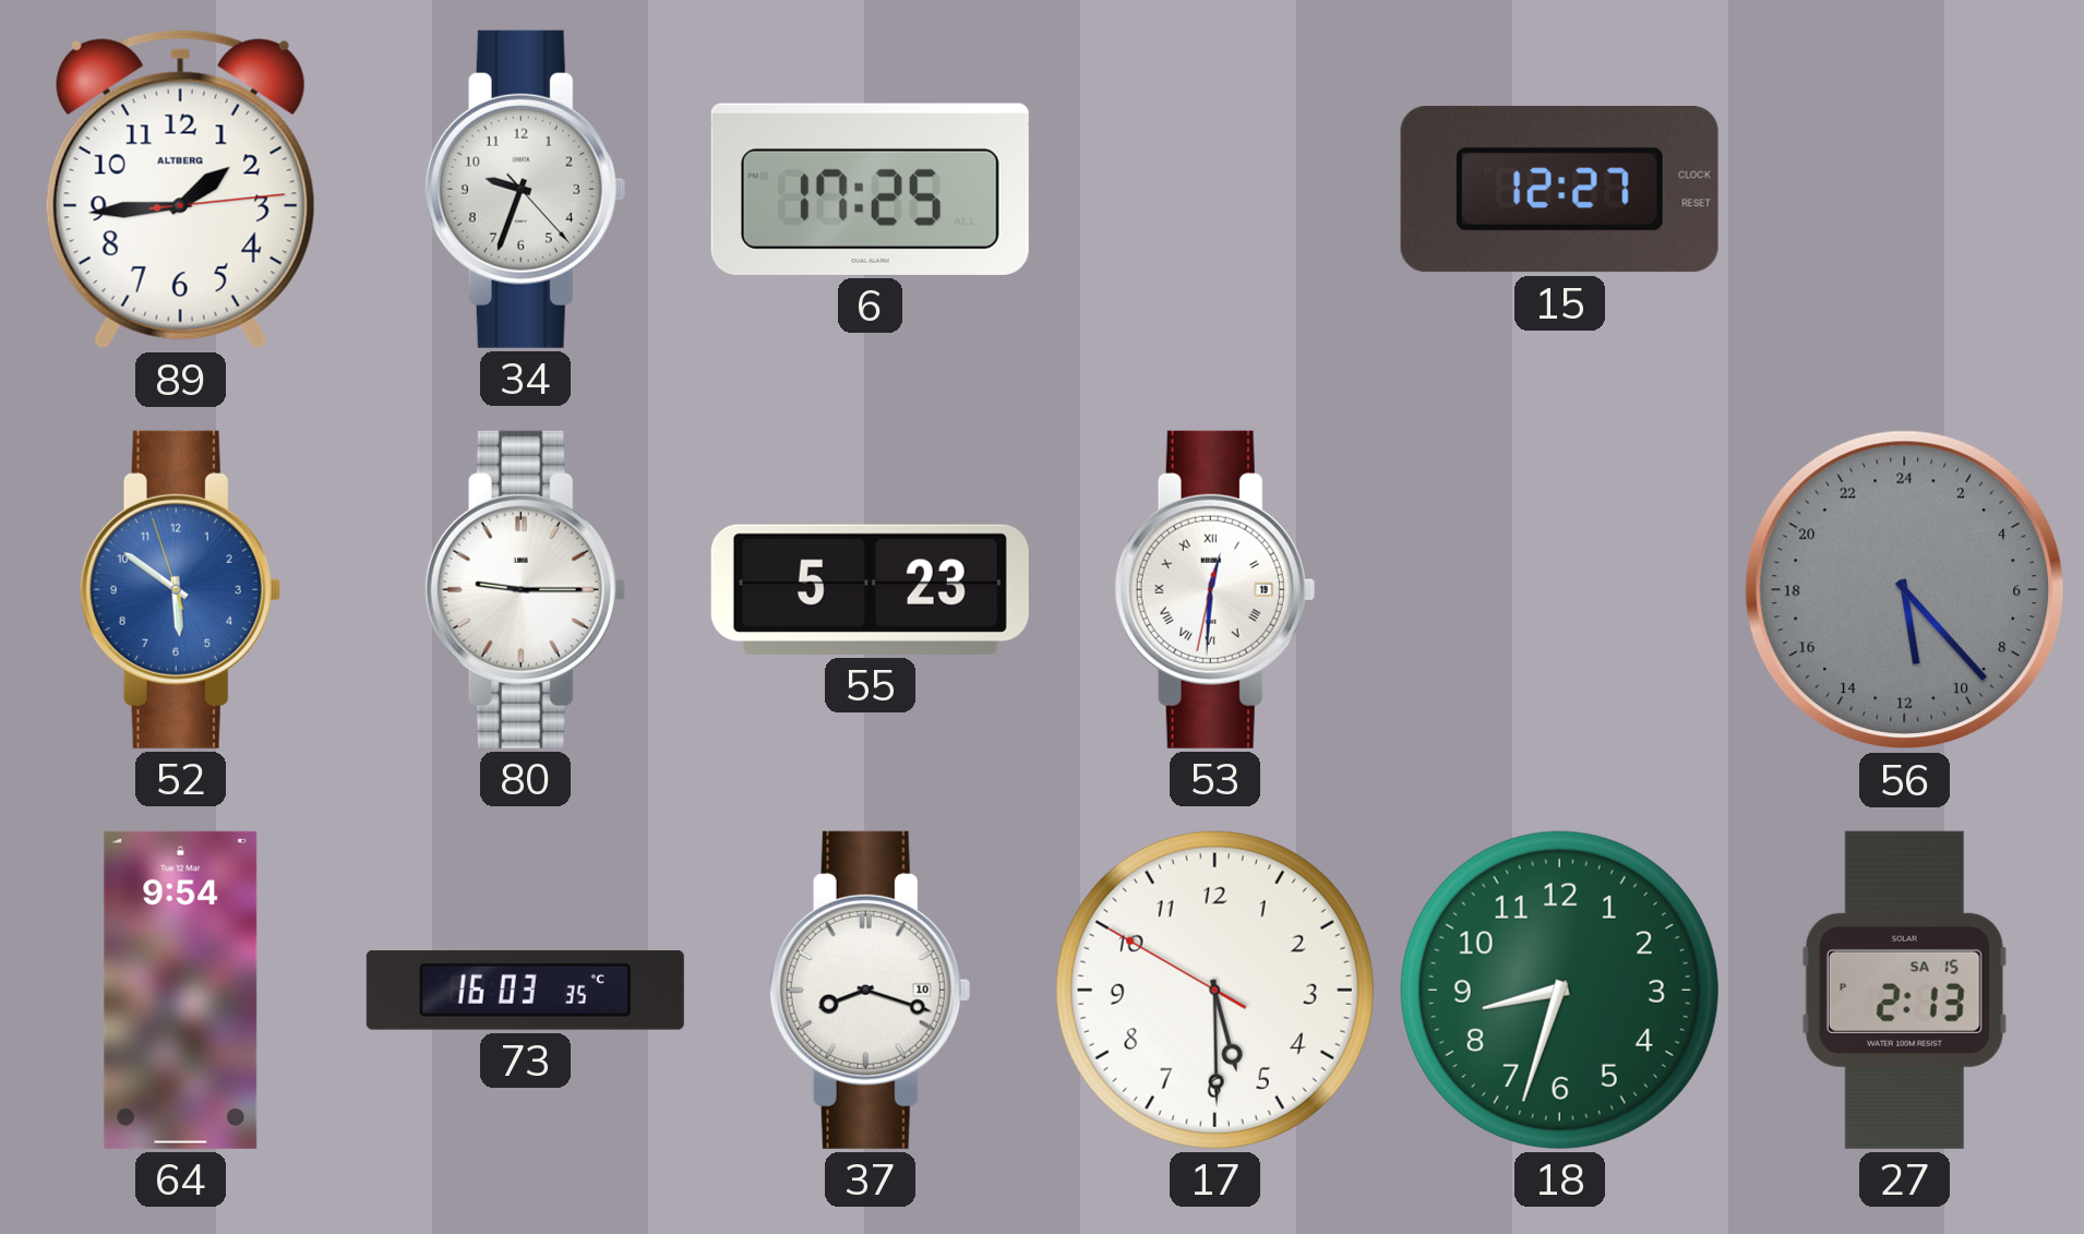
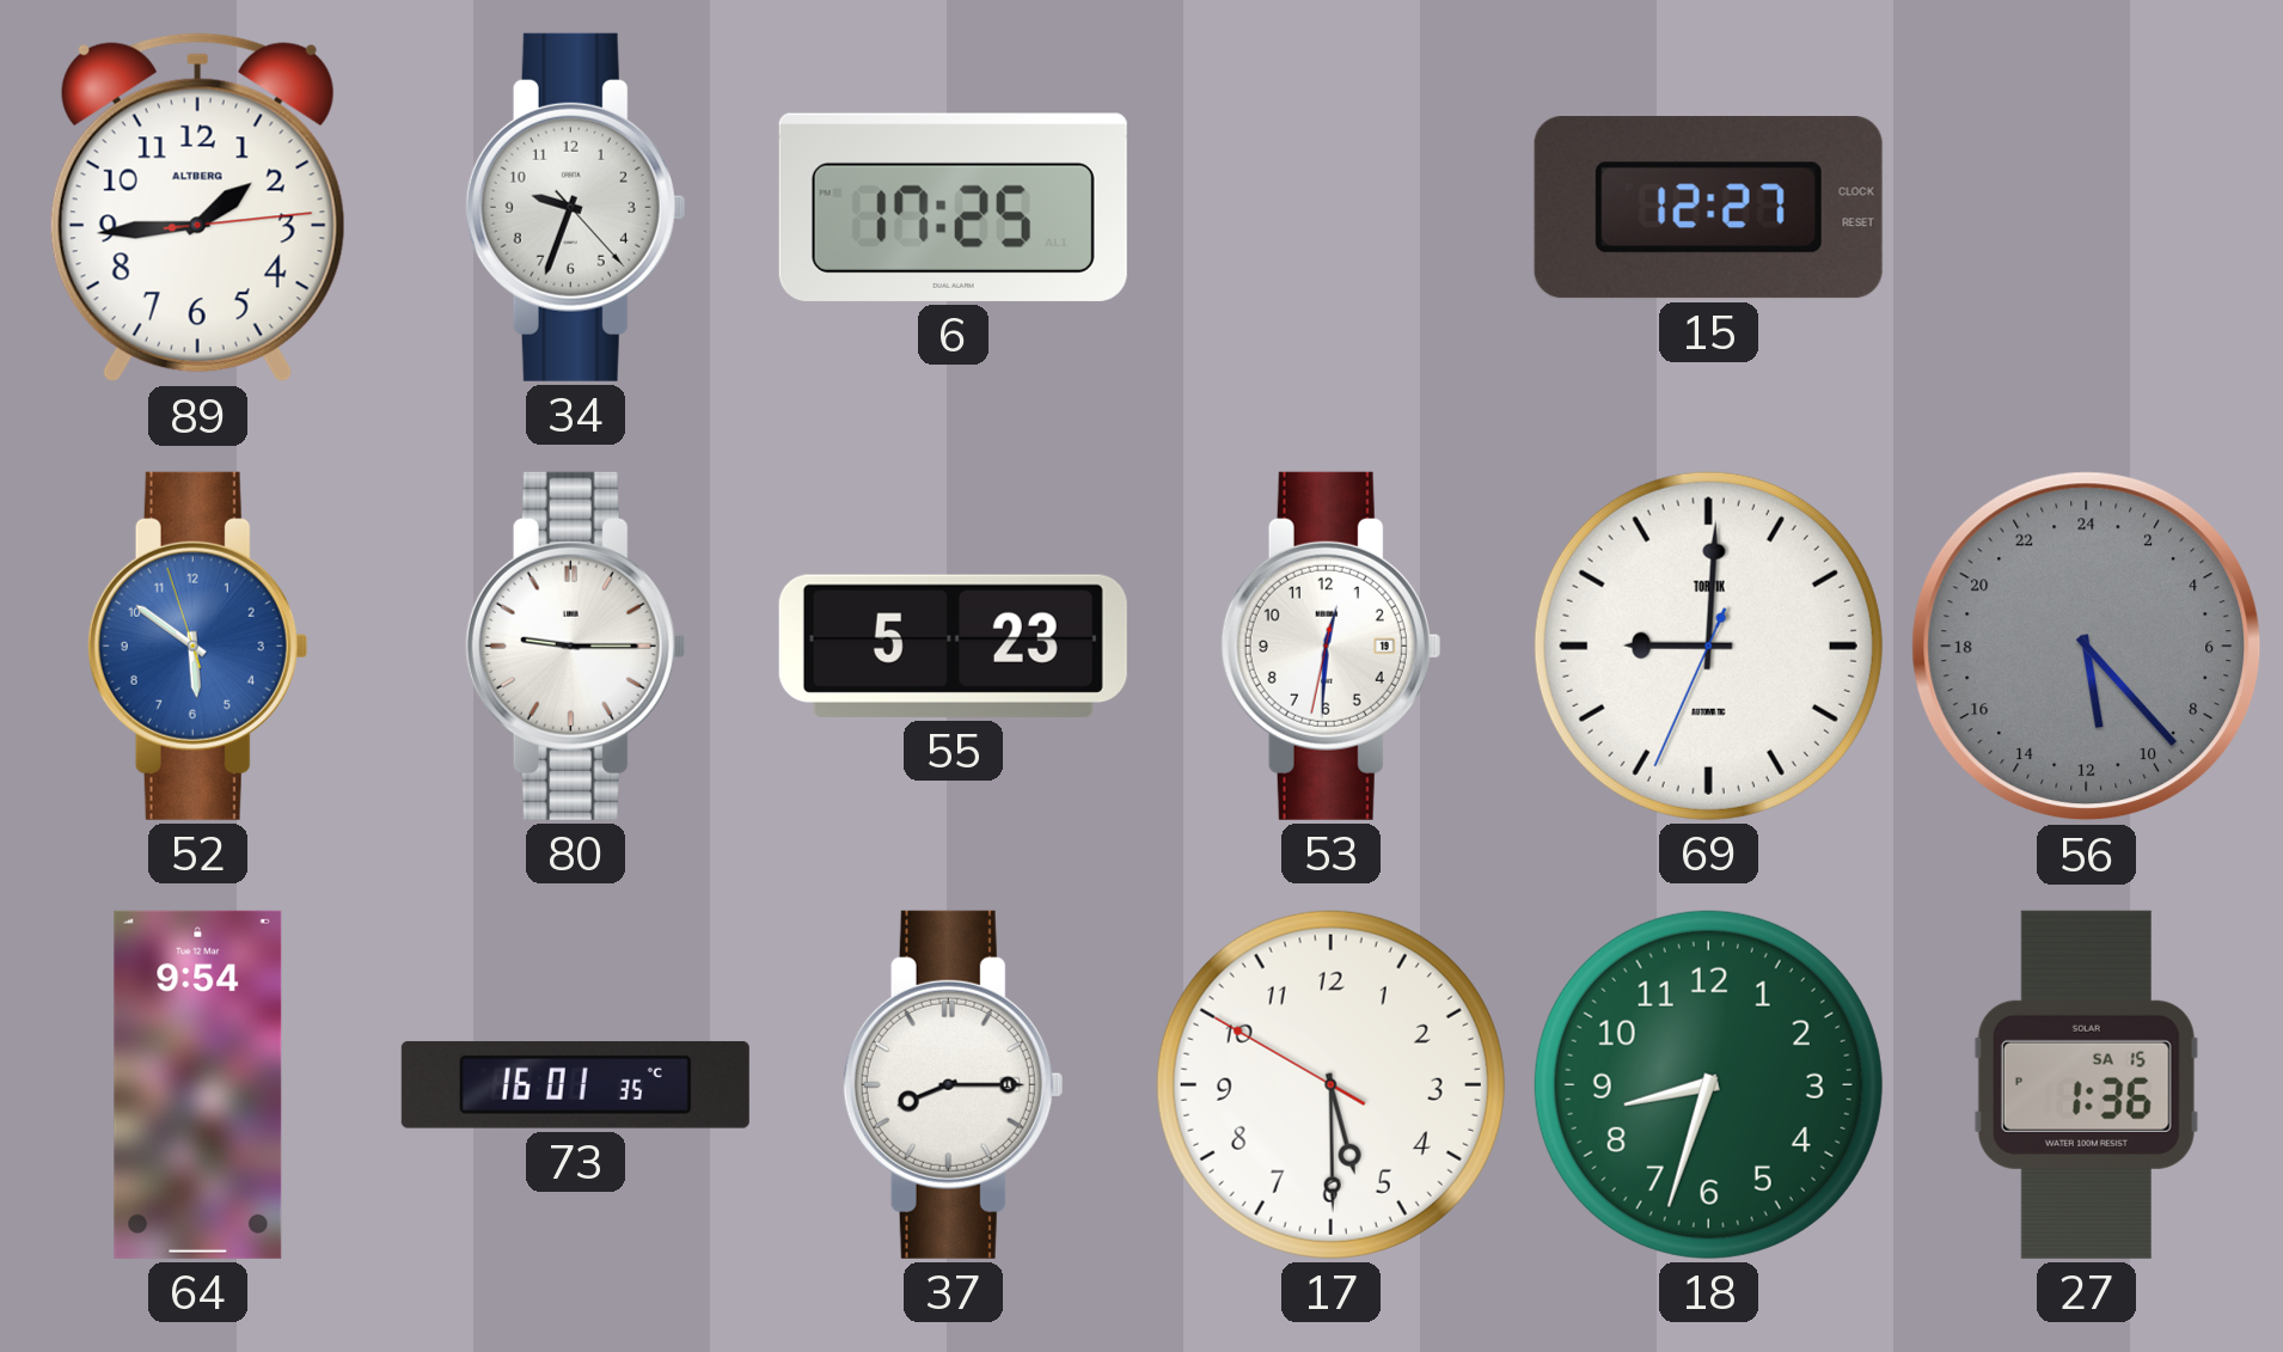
53 numerals: Roman -> Arabic
69: none -> 9:00
73: 16:03 -> 16:01
37: 8:18 -> 8:15
27: 2:13 -> 1:36
